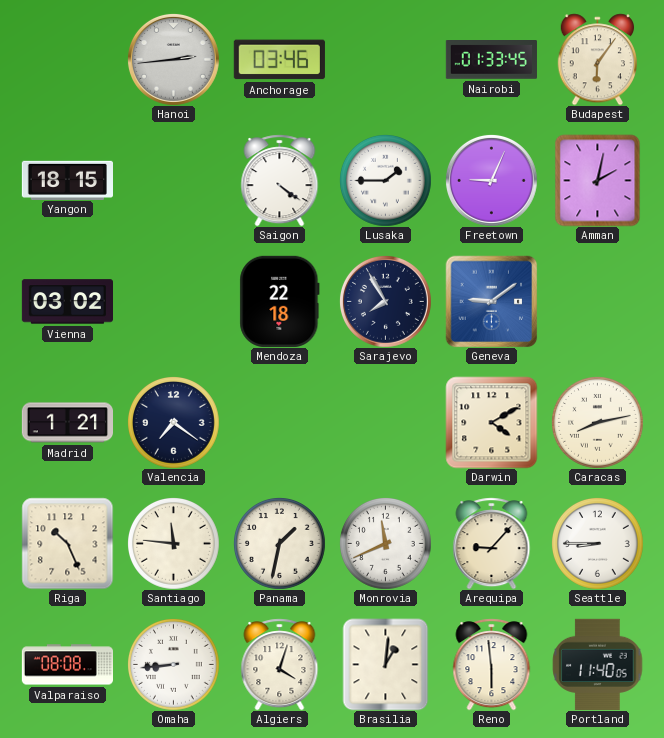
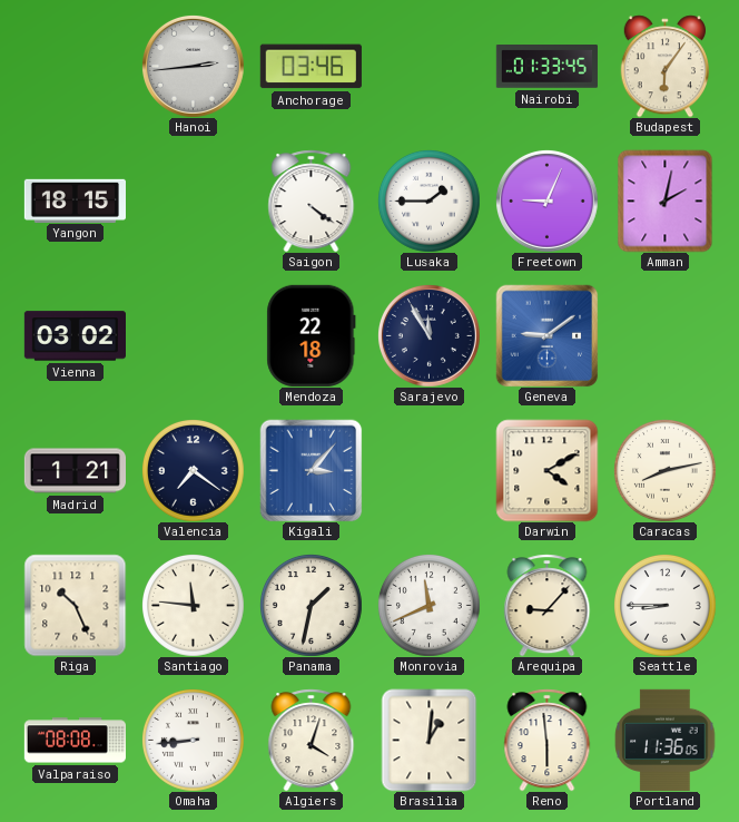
Sarajevo: 7:55 -> 11:55
Kigali: none -> 3:07
Portland: 11:40 -> 11:36
